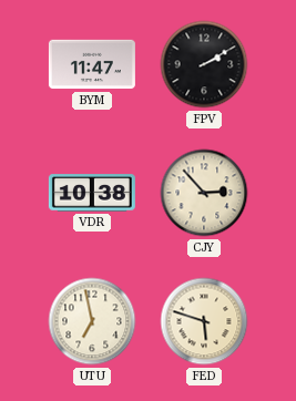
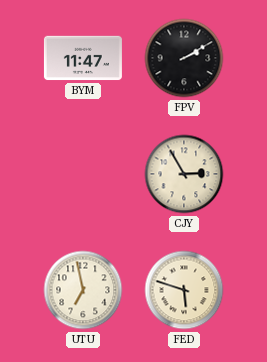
VDR: 10:38 -> none
CJY: 2:53 -> 2:55
